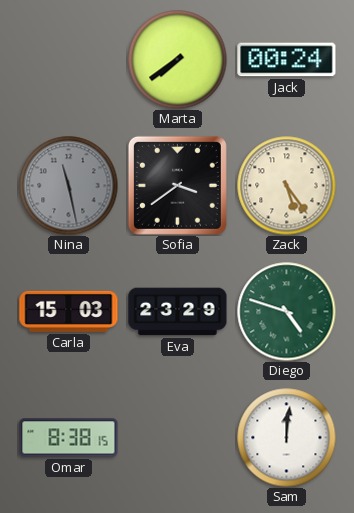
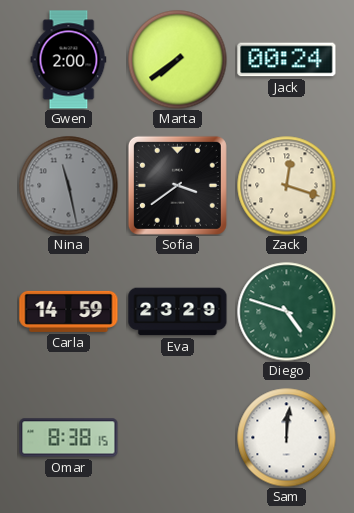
Gwen: none -> 2:00
Zack: 5:24 -> 12:18
Carla: 15:03 -> 14:59
